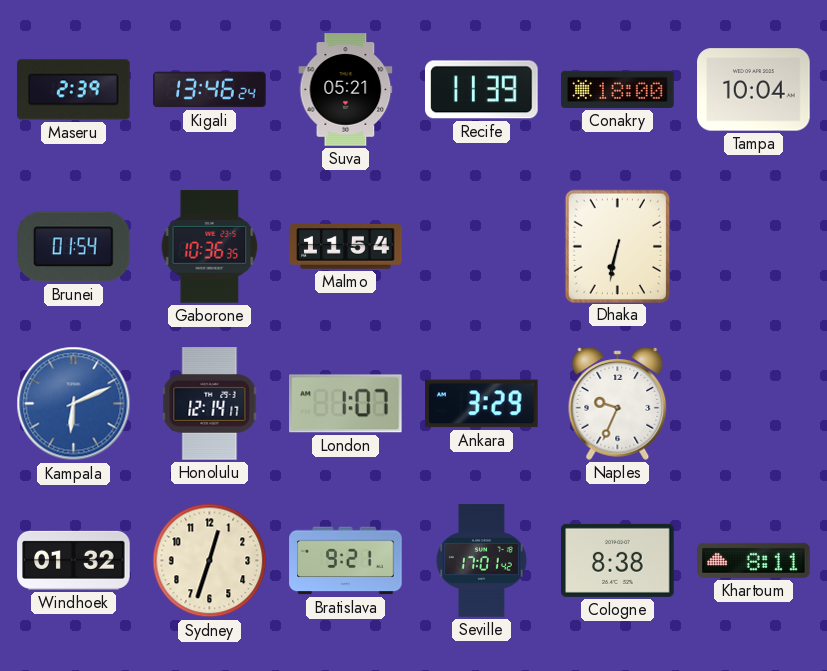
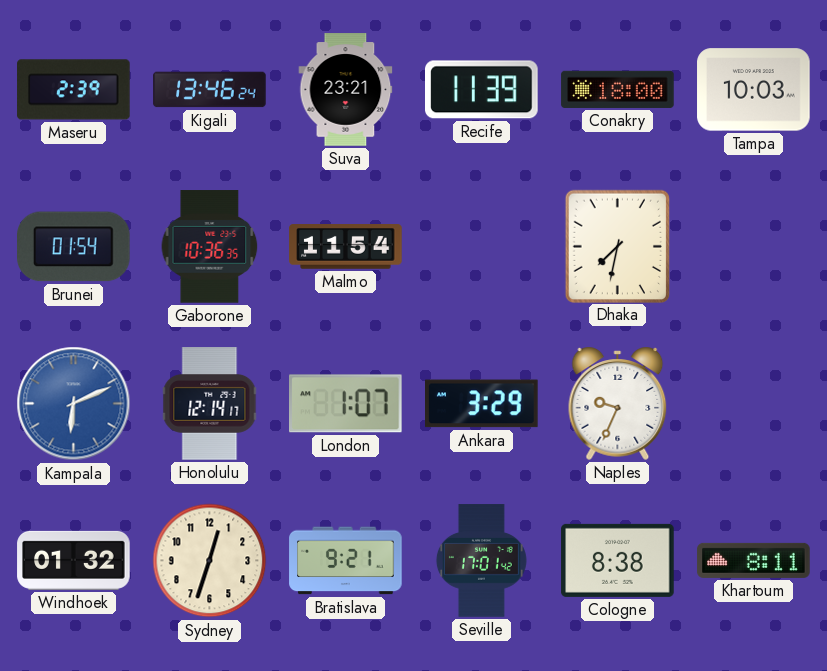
Suva: 05:21 -> 23:21
Tampa: 10:04 -> 10:03
Dhaka: 6:32 -> 7:32
